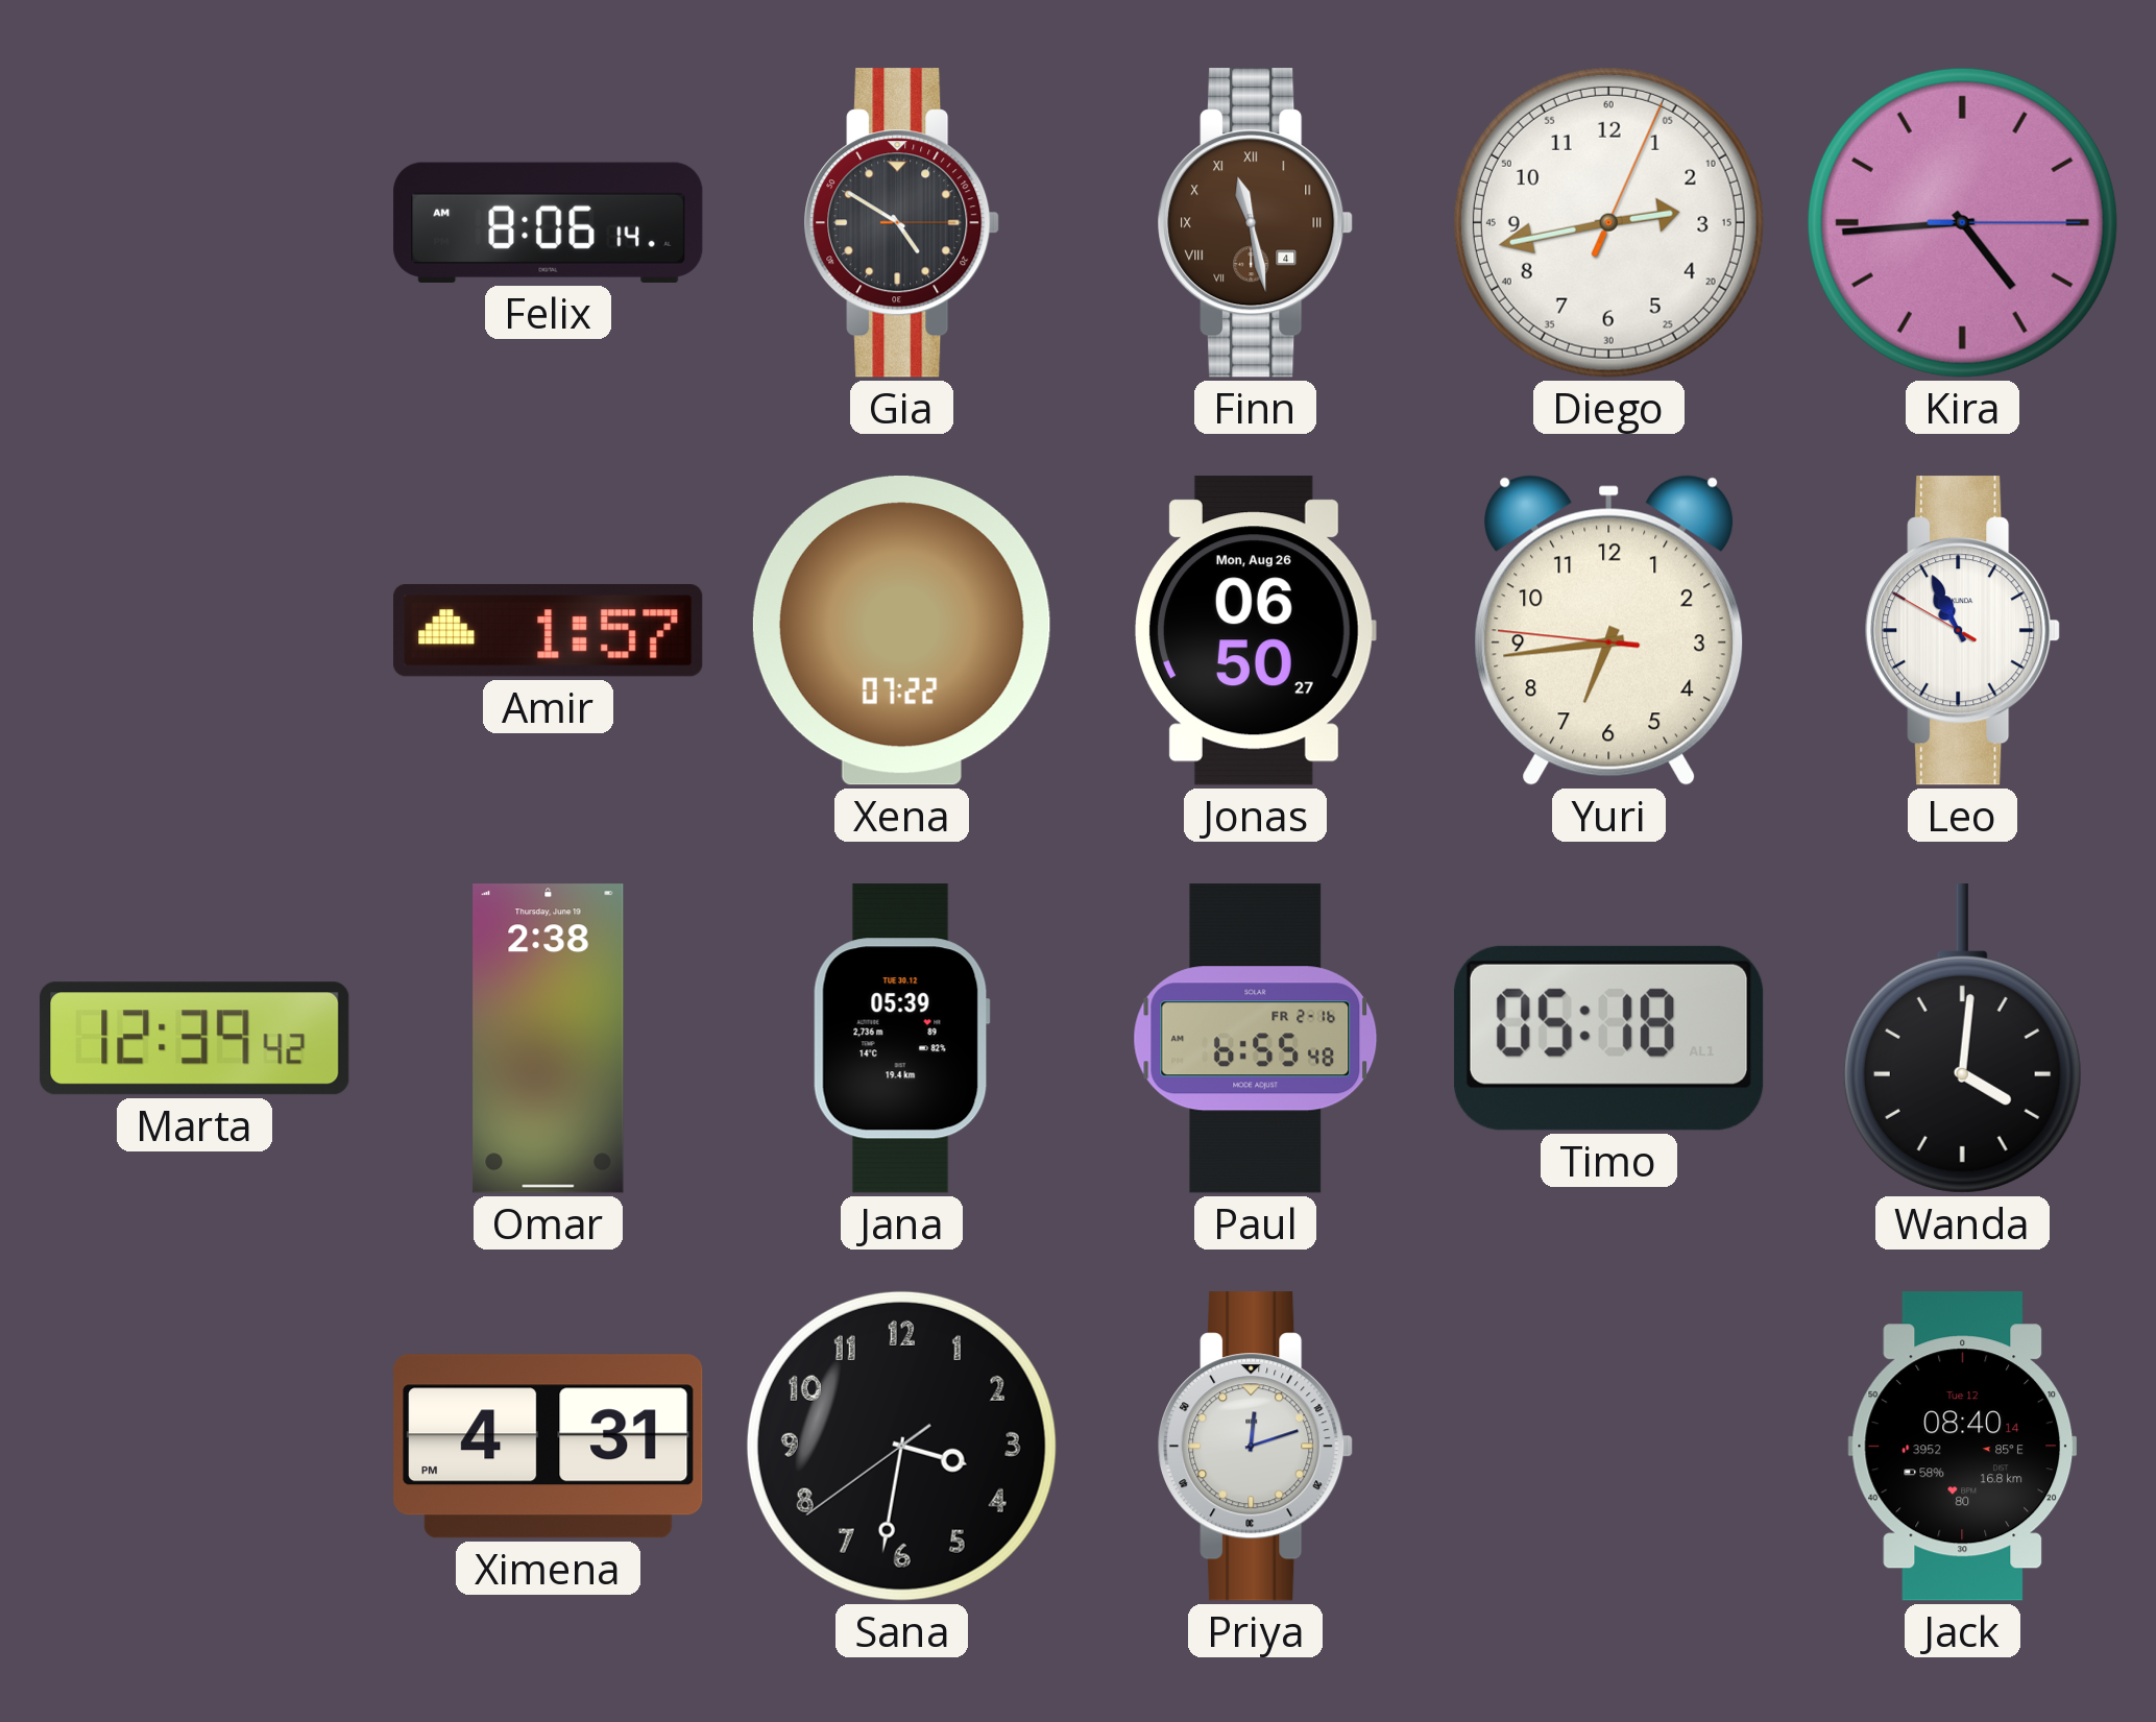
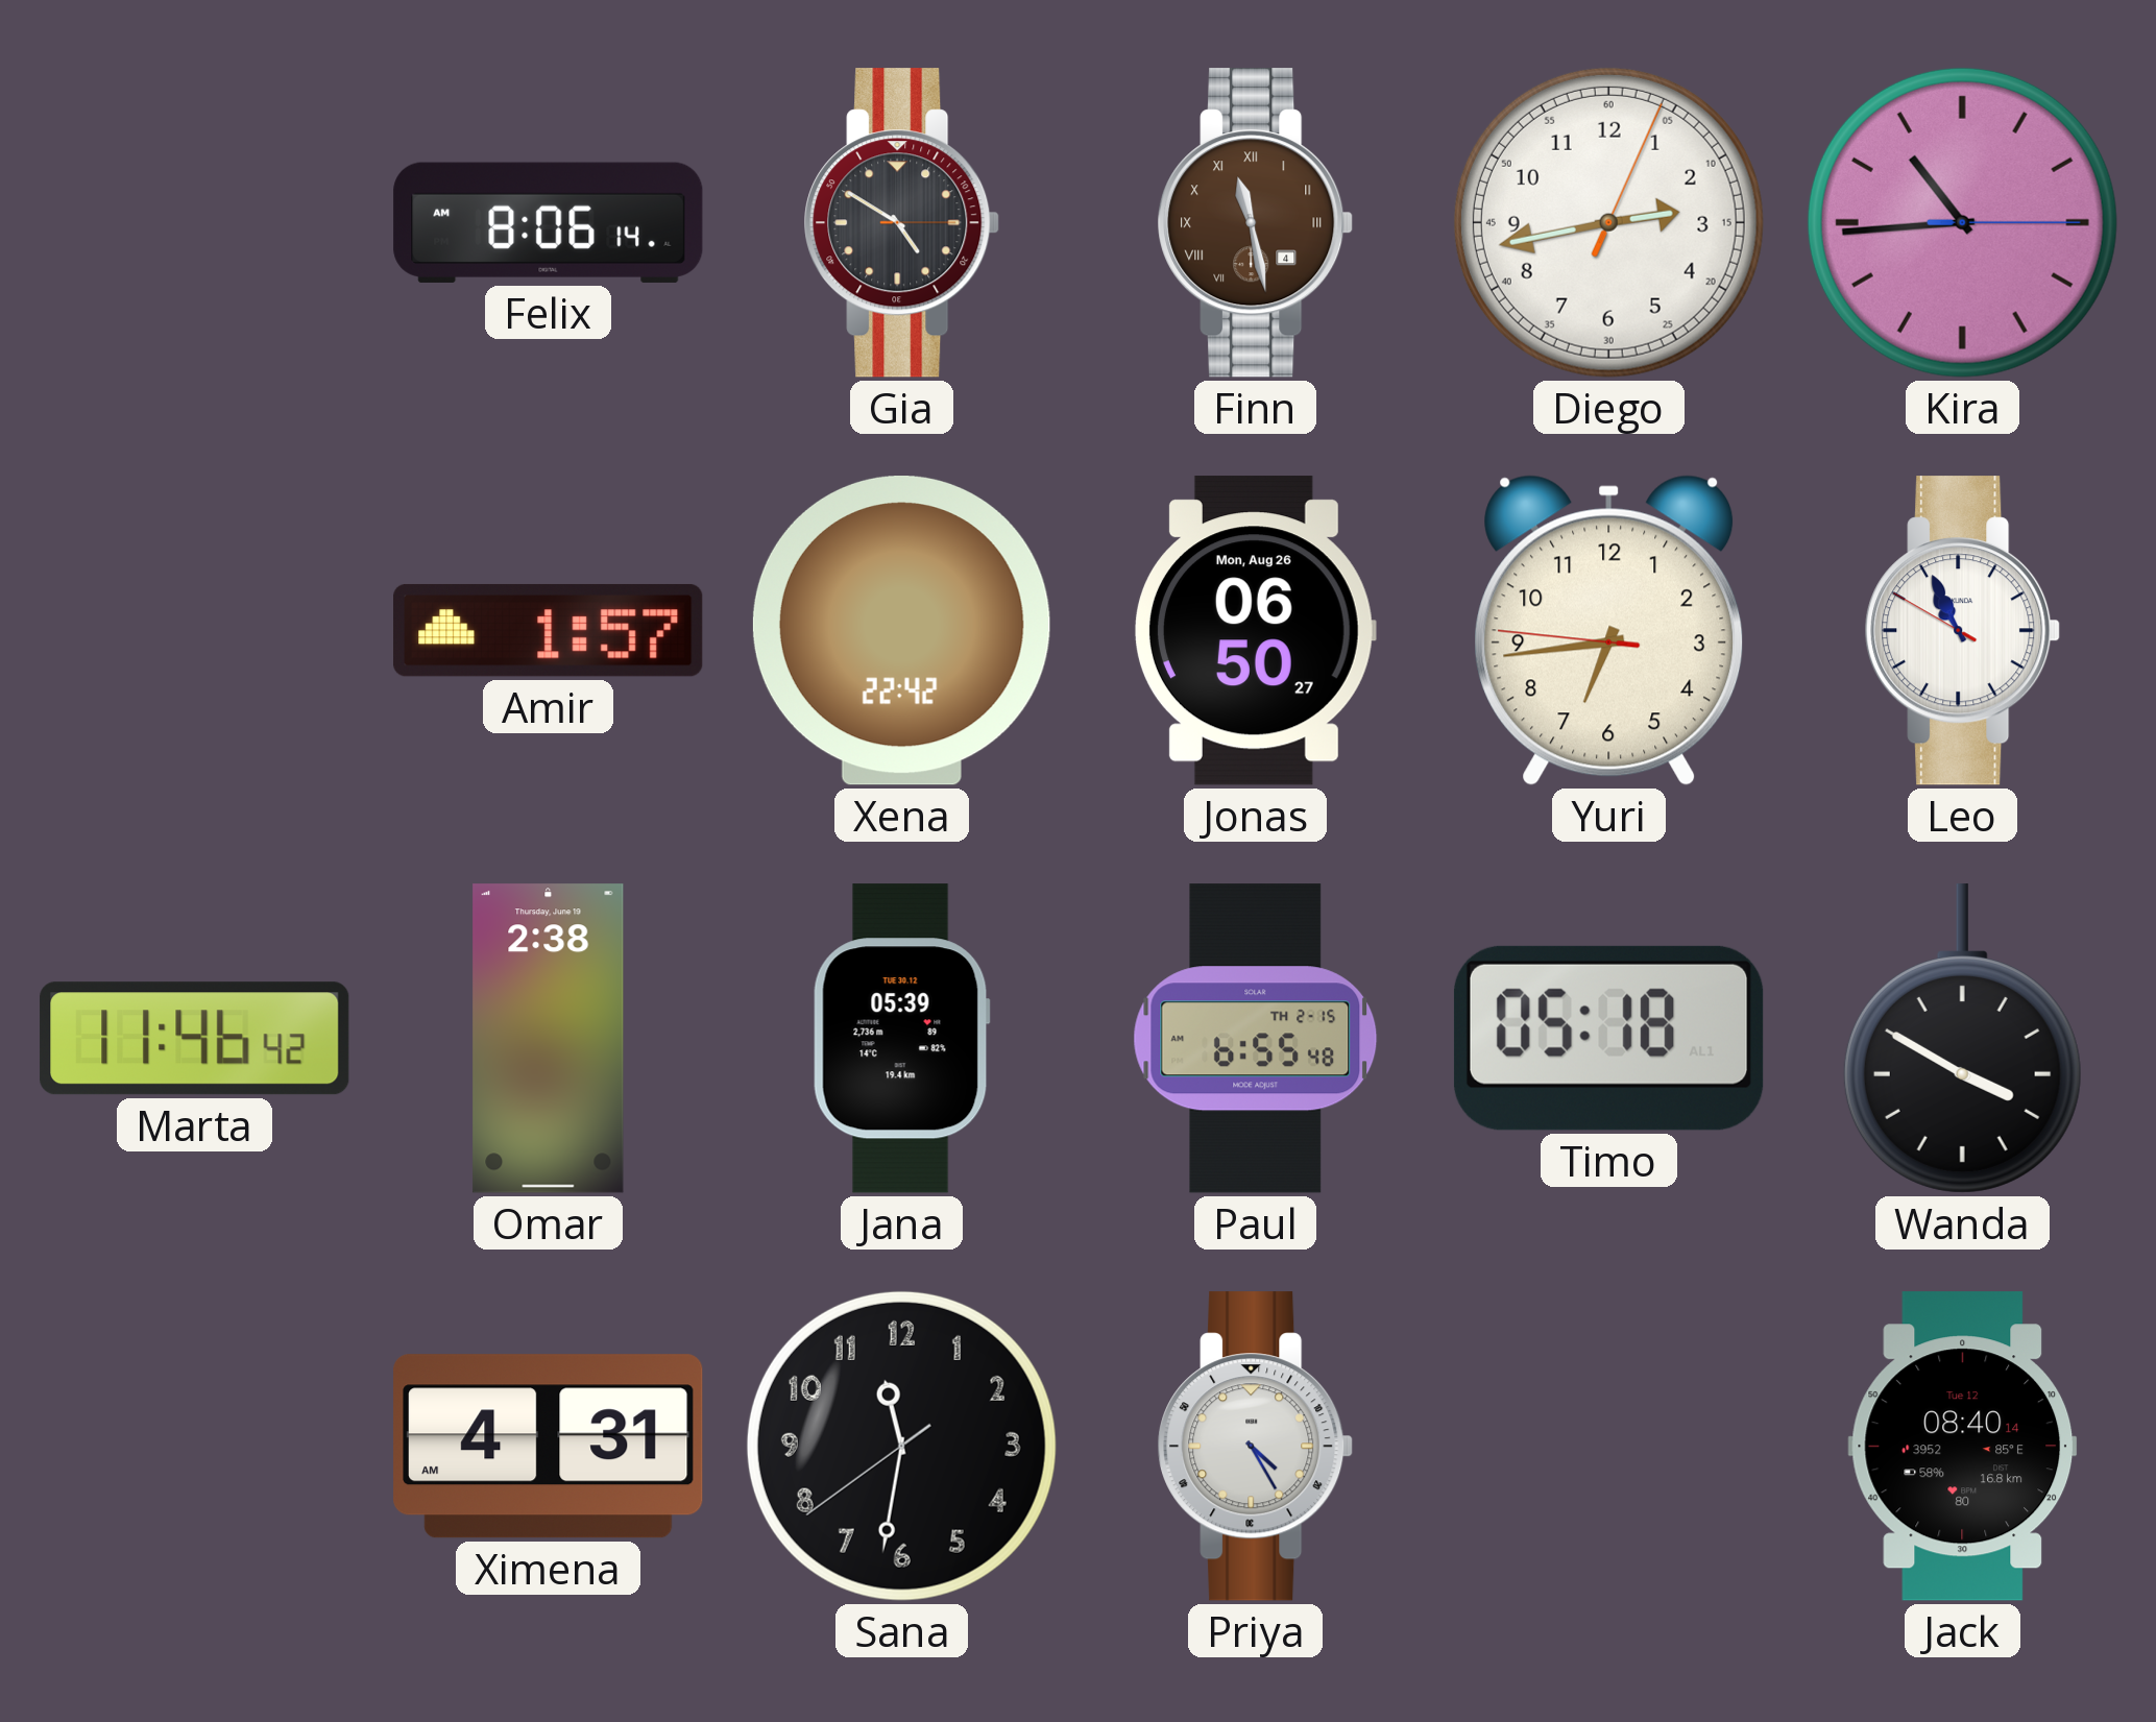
Kira: 4:44 -> 10:44
Xena: 07:22 -> 22:42
Marta: 12:39 -> 11:46
Paul date: FR 2-16 -> TH 2-15
Wanda: 4:01 -> 3:50
Ximena: 4:31 PM -> 4:31 AM
Sana: 3:31 -> 11:31
Priya: 12:12 -> 4:25
